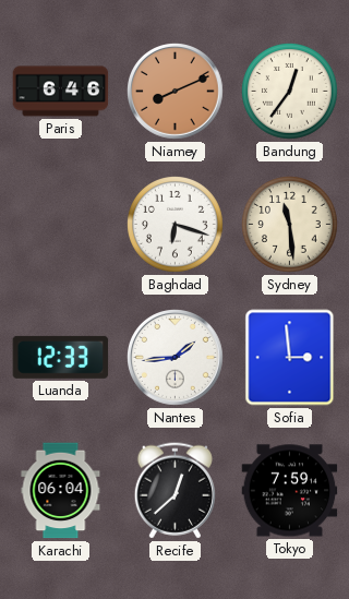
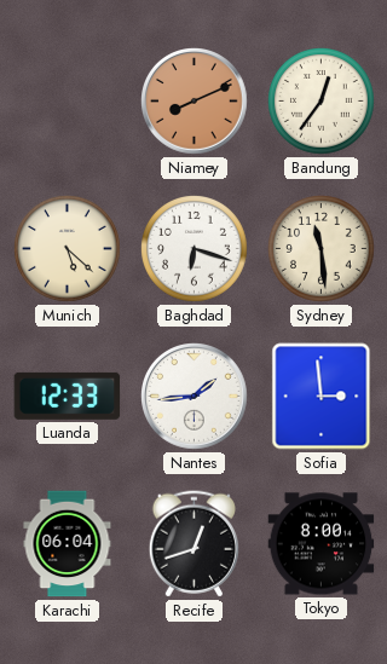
Paris: 6:46 -> none
Munich: none -> 5:22
Recife: 12:38 -> 12:42
Tokyo: 7:59 -> 8:00
